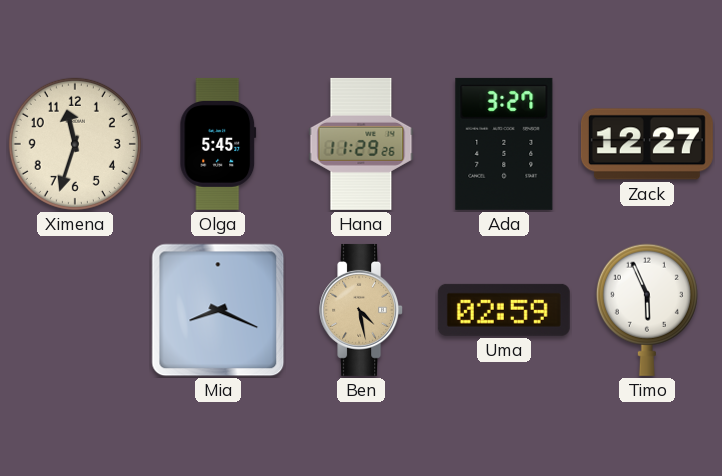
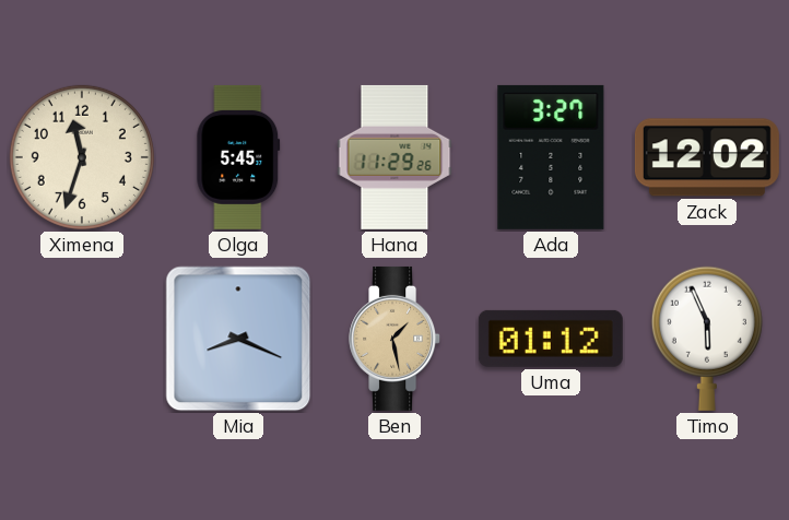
Zack: 12:27 -> 12:02
Ben: 4:28 -> 1:28
Uma: 02:59 -> 01:12
